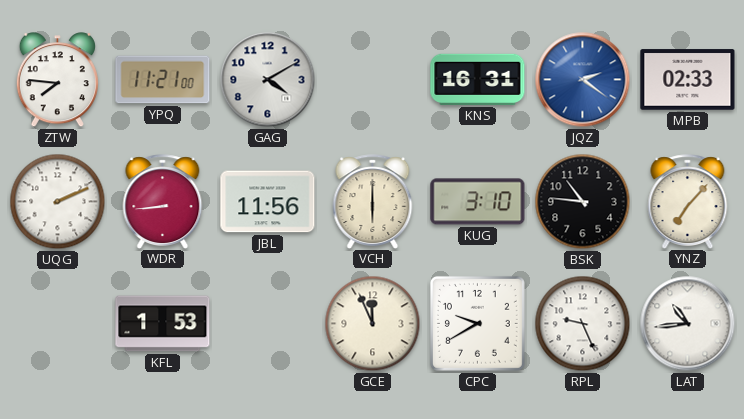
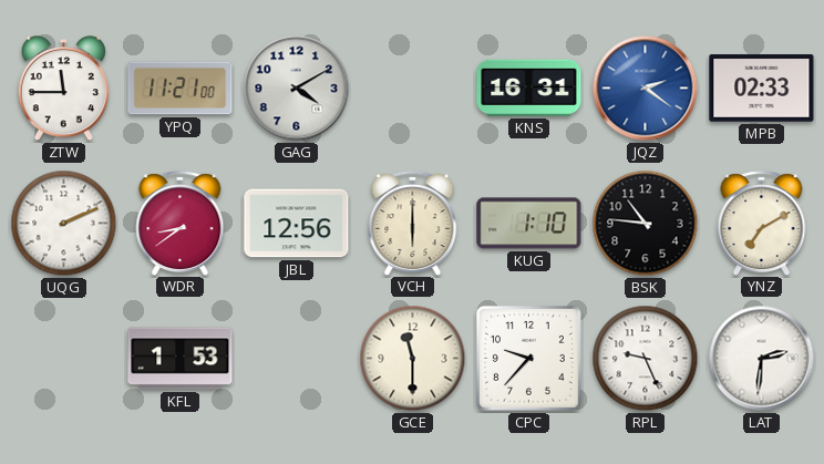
ZTW: 7:46 -> 11:45
WDR: 8:44 -> 8:39
JBL: 11:56 -> 12:56
KUG: 3:10 -> 1:10
YNZ: 7:07 -> 7:10
GCE: 11:56 -> 11:30
CPC: 9:40 -> 9:37
LAT: 10:44 -> 2:31
